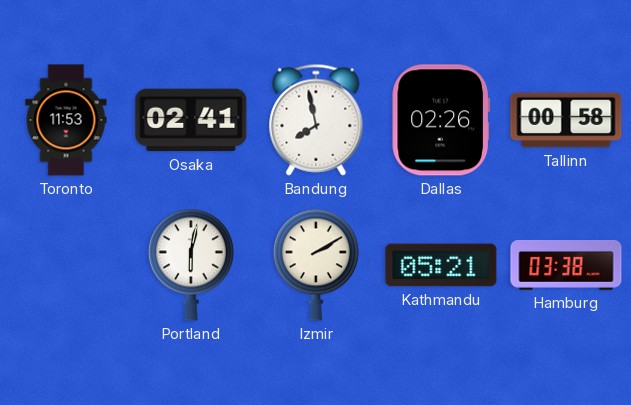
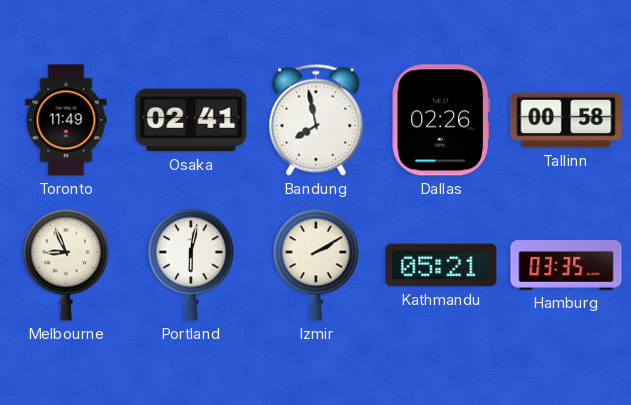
Toronto: 11:53 -> 11:49
Melbourne: none -> 8:56
Hamburg: 03:38 -> 03:35
